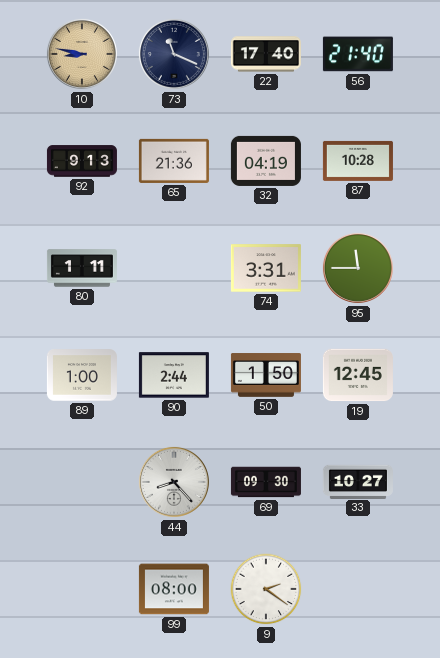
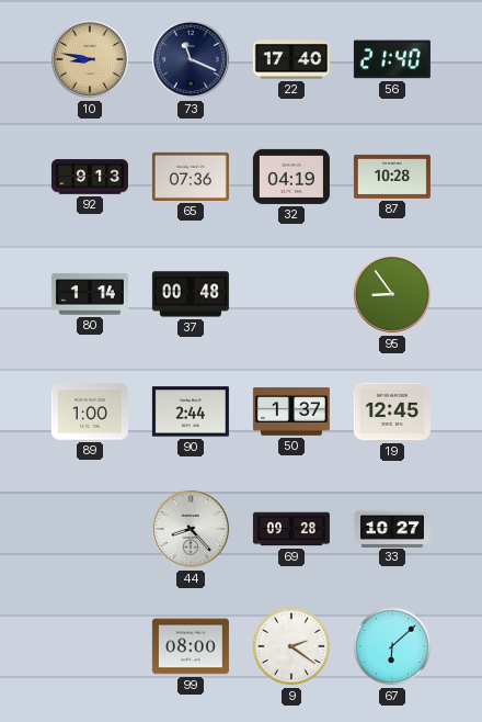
65: 21:36 -> 07:36
80: 1:11 -> 1:14
37: none -> 00:48
74: 3:31 -> none
95: 11:45 -> 8:54
50: 1:50 -> 1:37
69: 09:30 -> 09:28
67: none -> 6:08
